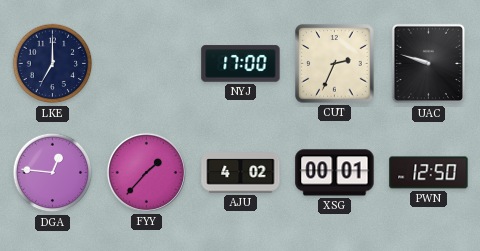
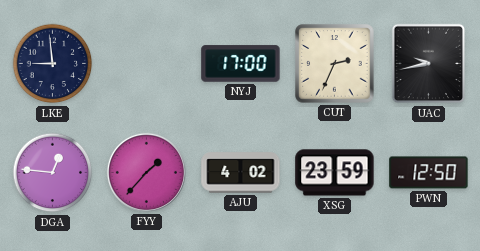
LKE: 7:00 -> 8:59
UAC: 9:48 -> 9:43
XSG: 00:01 -> 23:59
